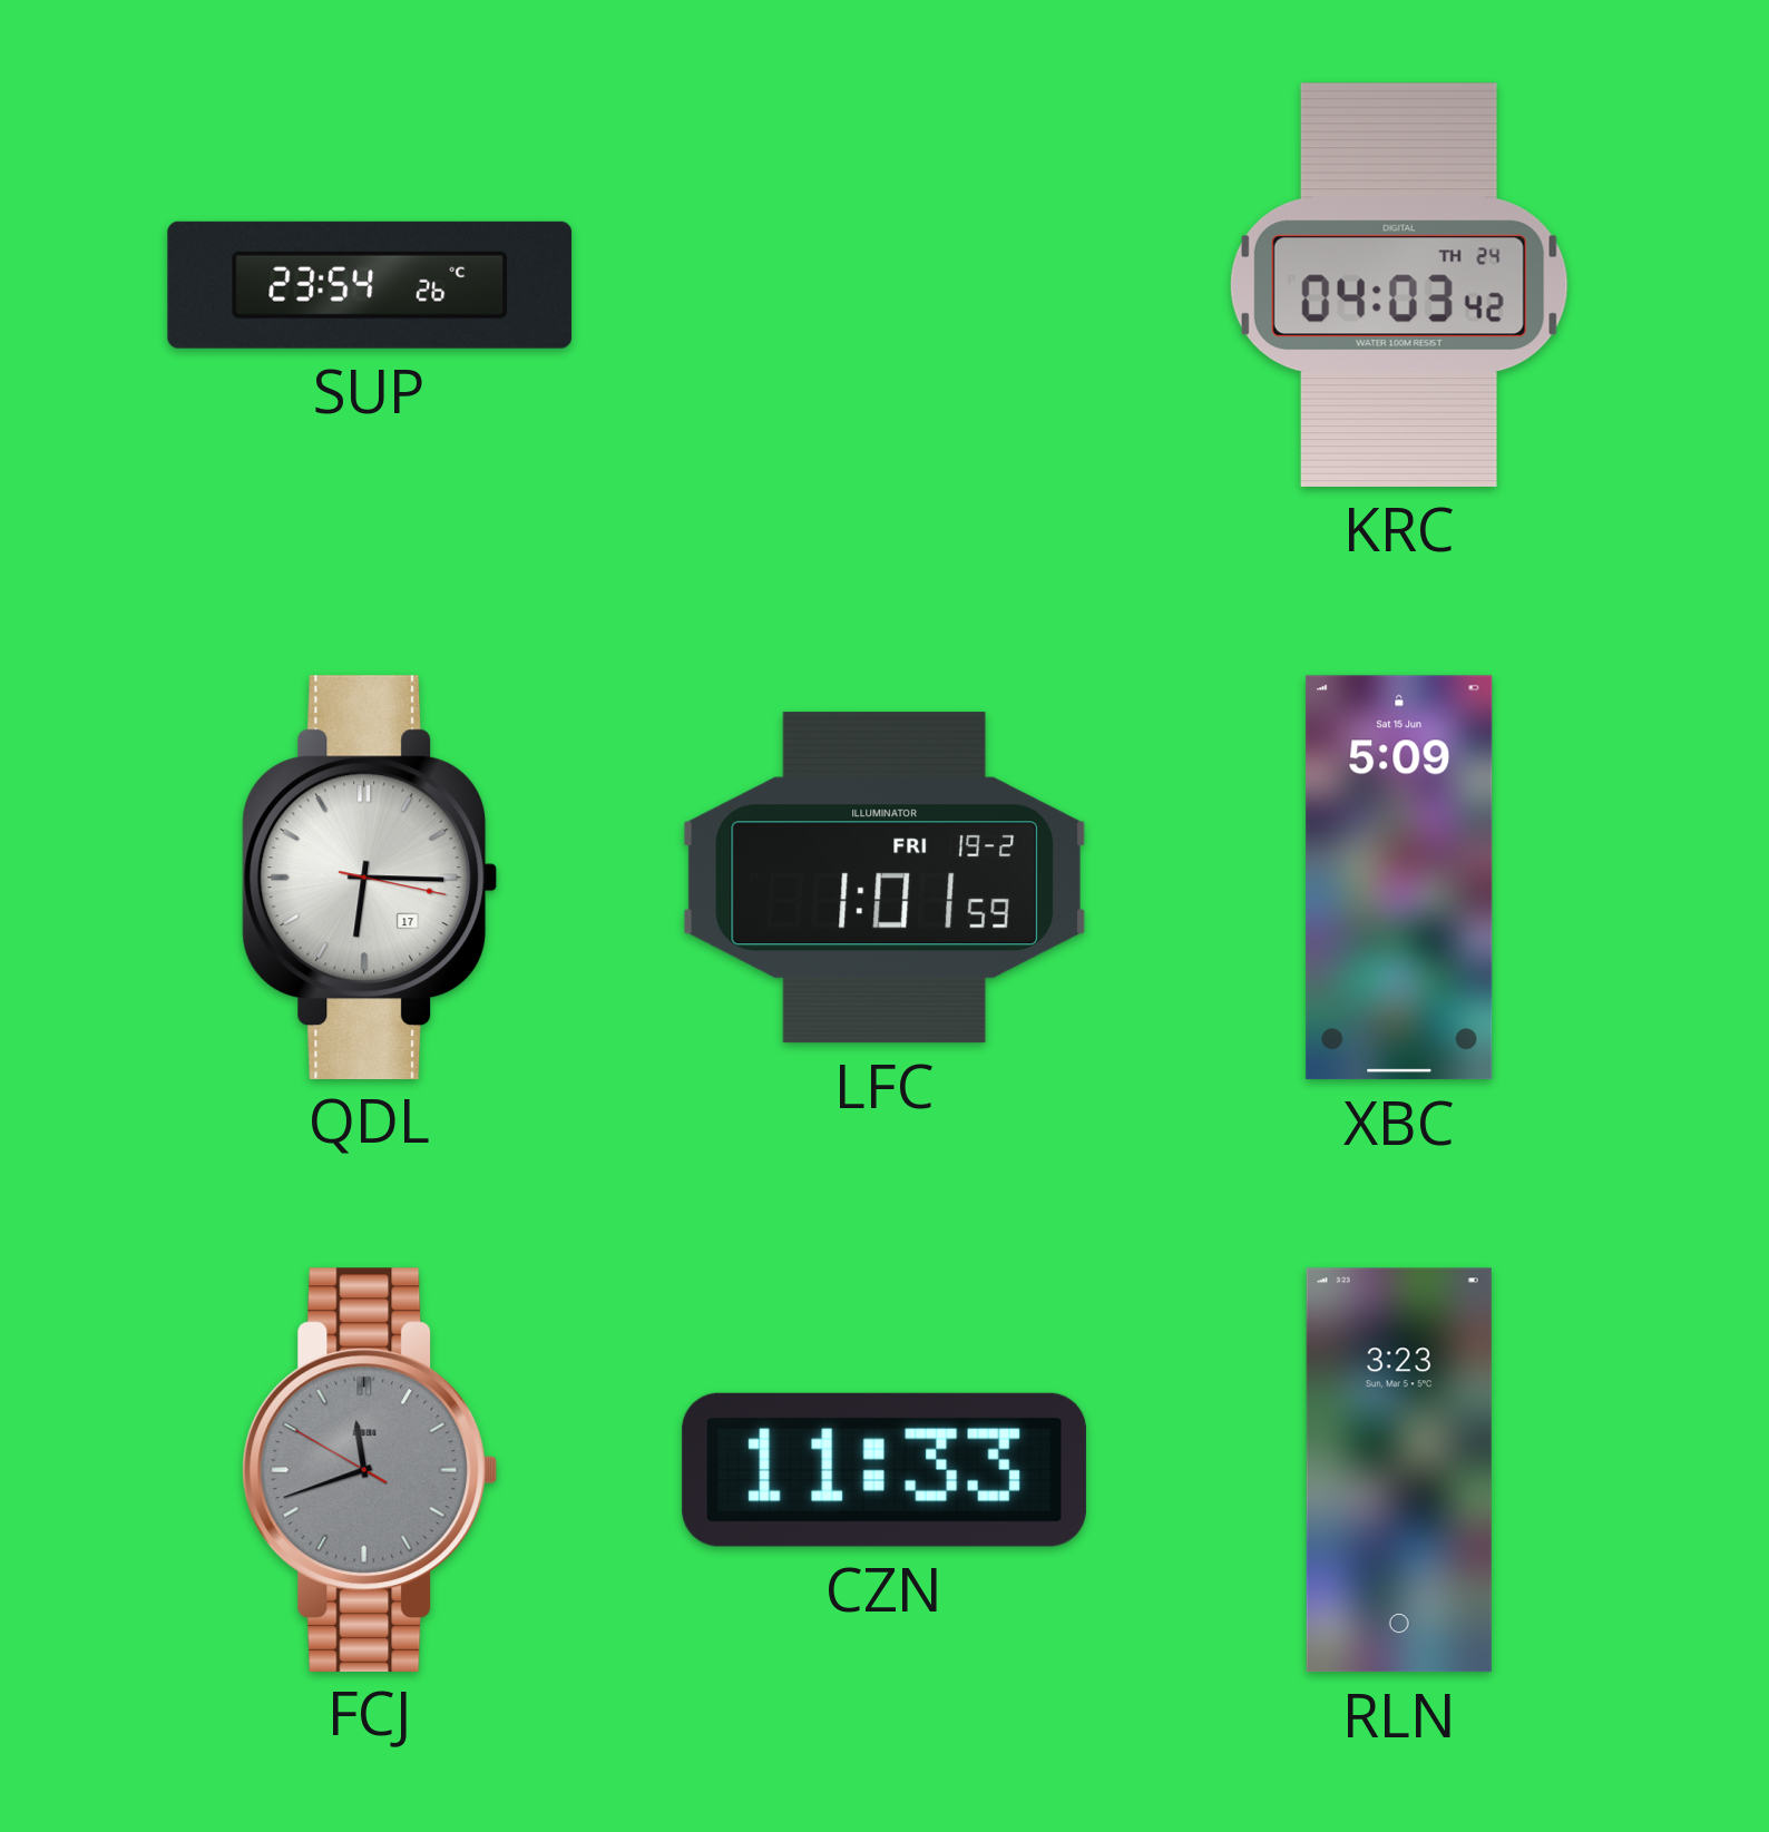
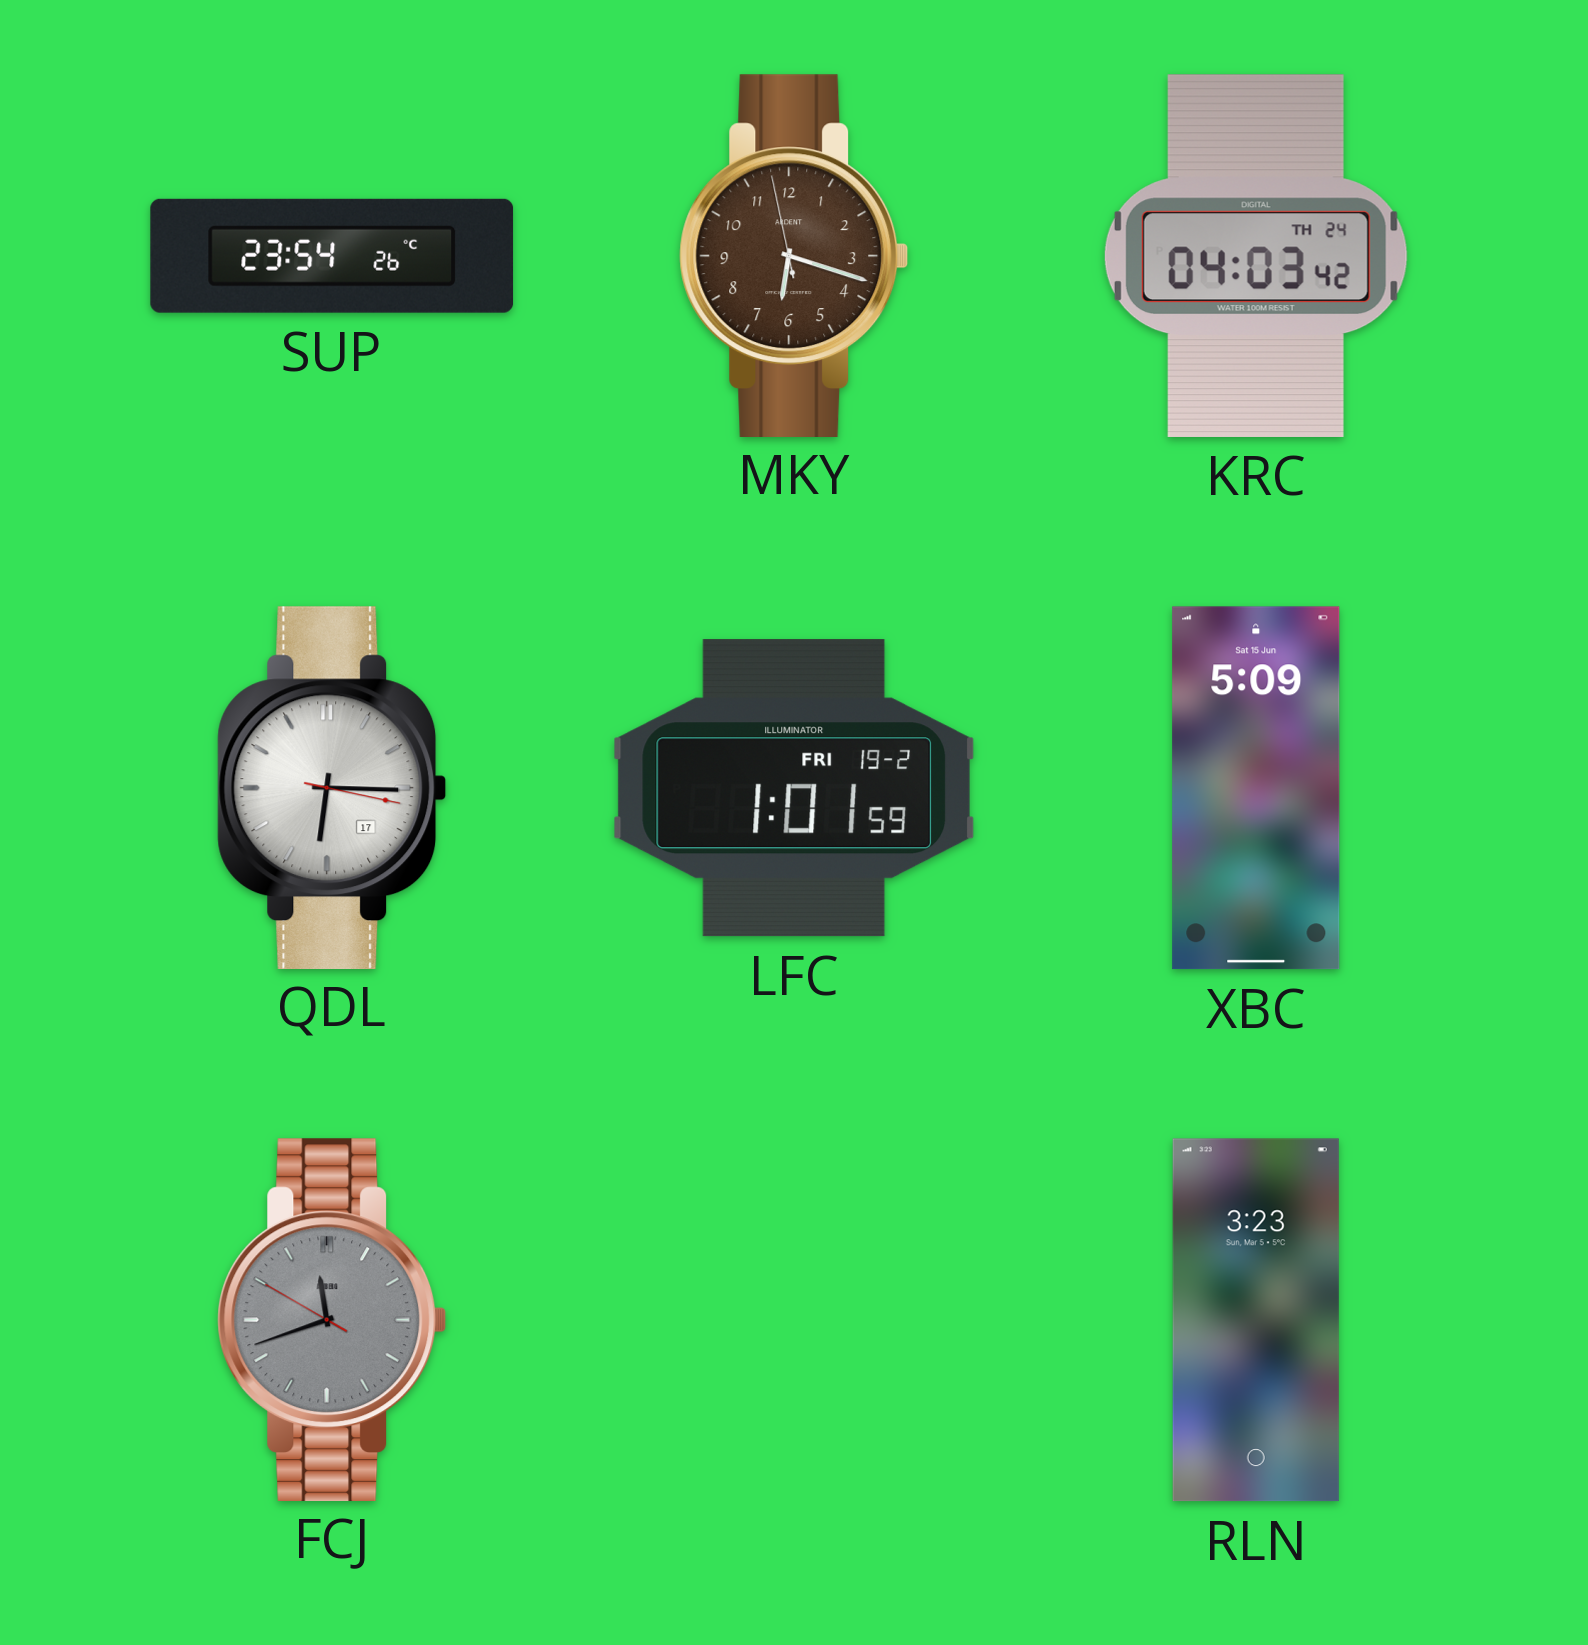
MKY: none -> 6:17
CZN: 11:33 -> none
